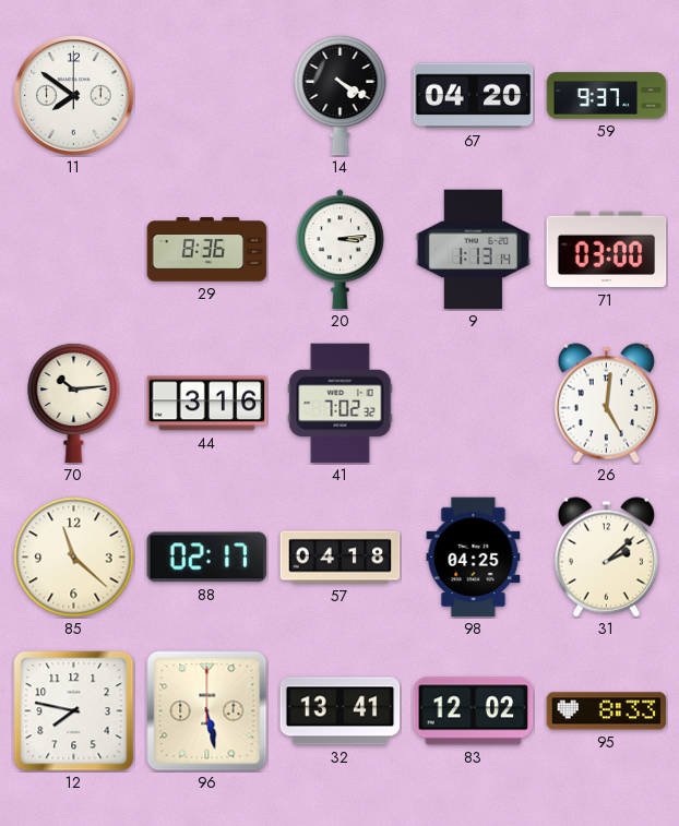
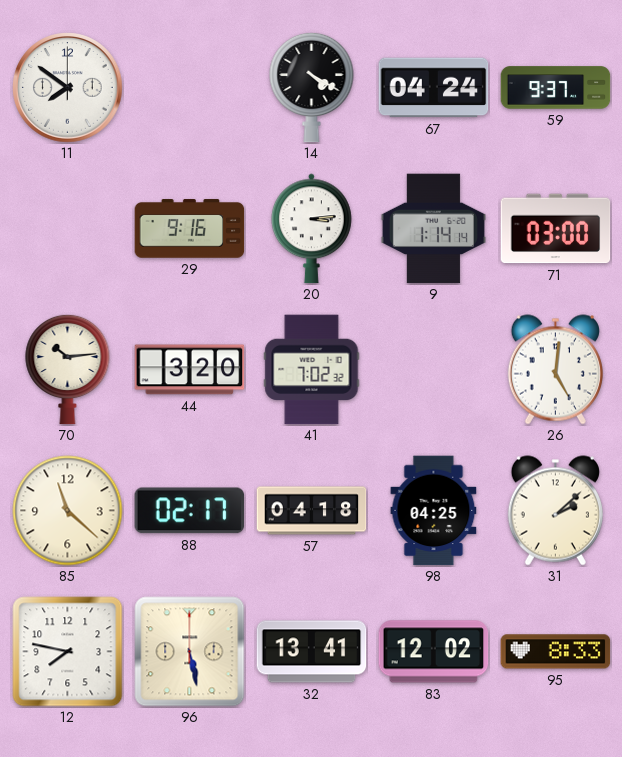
67: 04:20 -> 04:24
29: 8:36 -> 9:16
9: 1:13 -> 1:14
44: 3:16 -> 3:20
